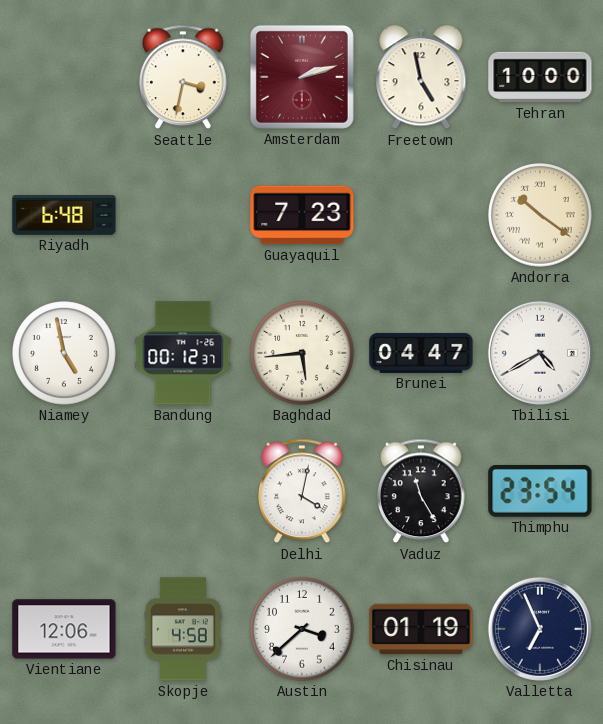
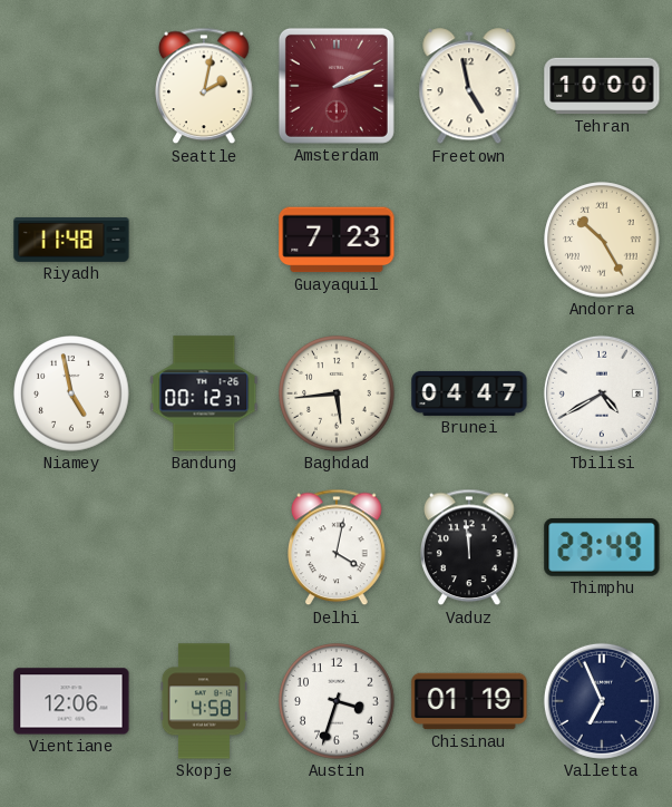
Seattle: 3:32 -> 2:02
Amsterdam: 2:12 -> 2:11
Riyadh: 6:48 -> 11:48
Andorra: 10:21 -> 10:25
Vaduz: 11:25 -> 11:59
Thimphu: 23:54 -> 23:49
Austin: 3:38 -> 3:33
